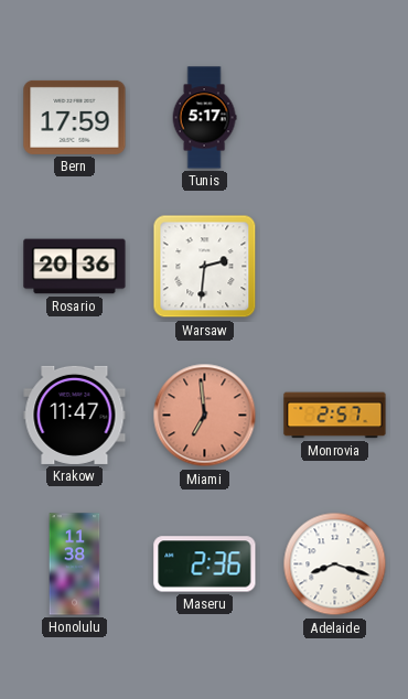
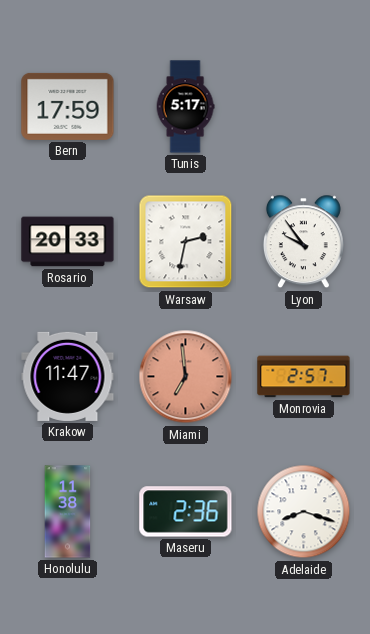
Rosario: 20:36 -> 20:33
Warsaw: 2:31 -> 2:32
Lyon: none -> 9:54
